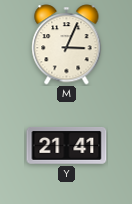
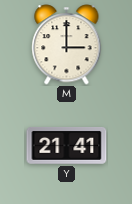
M: 3:04 -> 3:00
